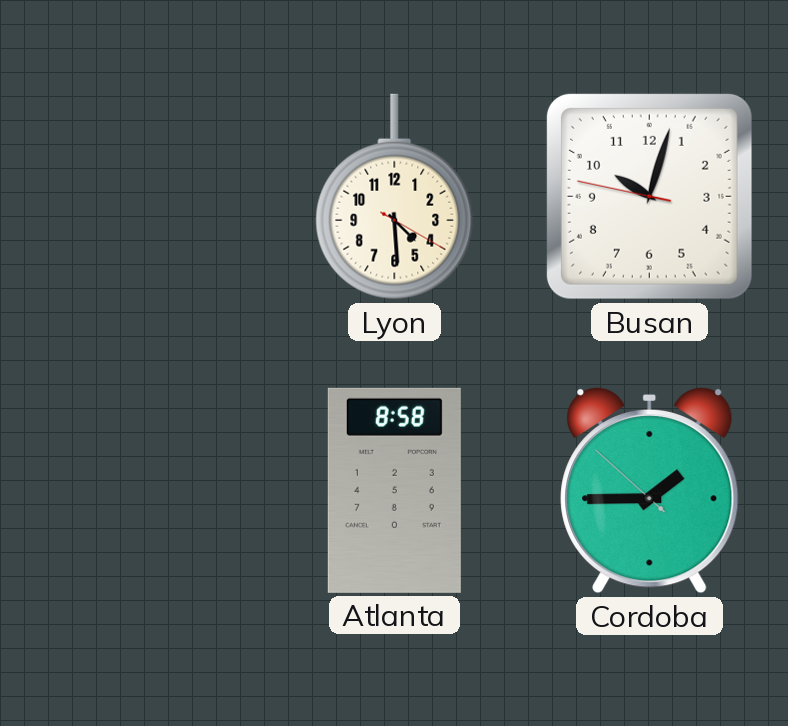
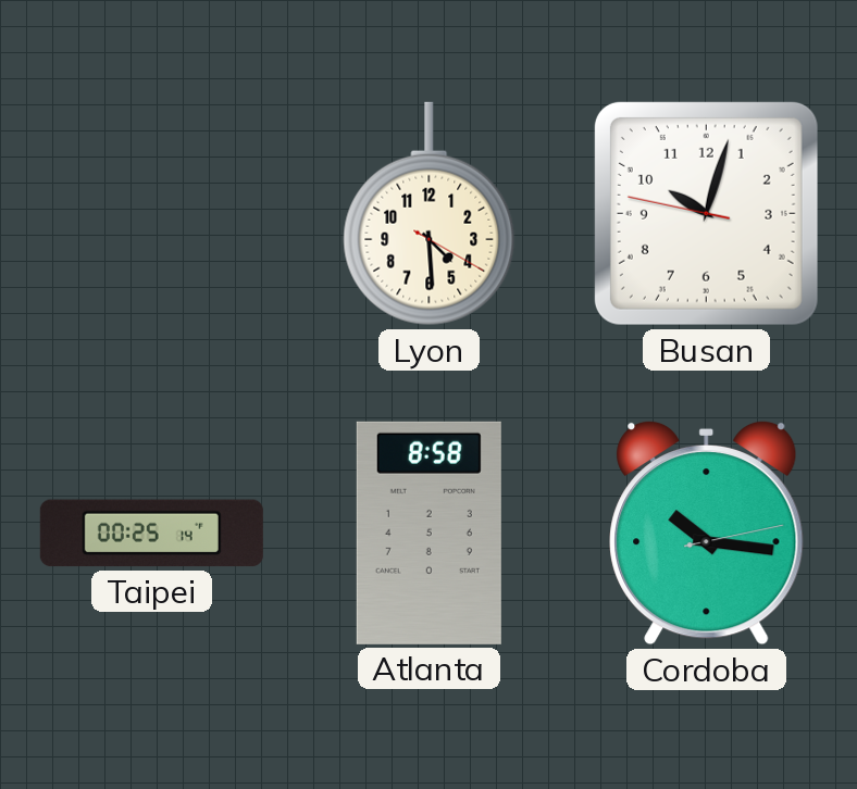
Taipei: none -> 00:25
Cordoba: 1:44 -> 10:16
